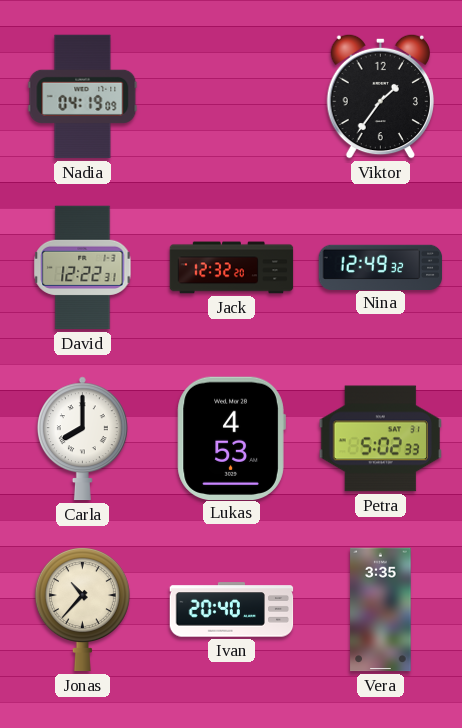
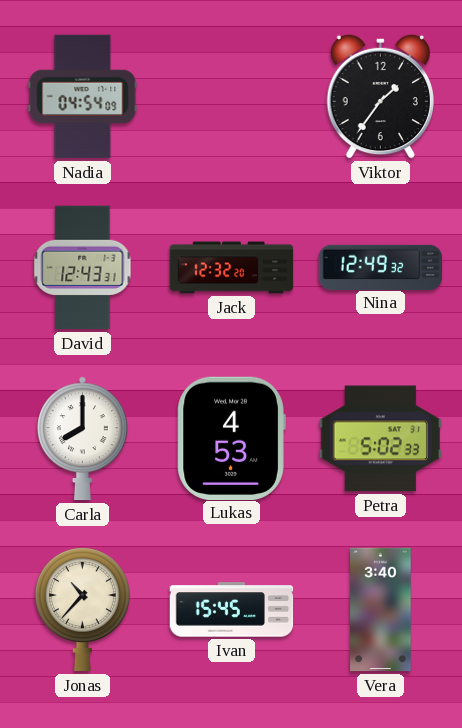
Nadia: 04:19 -> 04:54
David: 12:22 -> 12:43
Ivan: 20:40 -> 15:45
Vera: 3:35 -> 3:40
